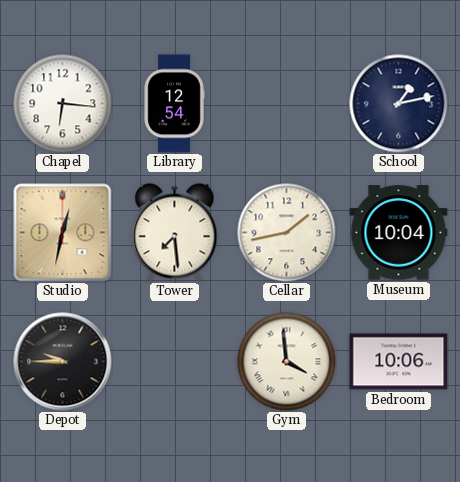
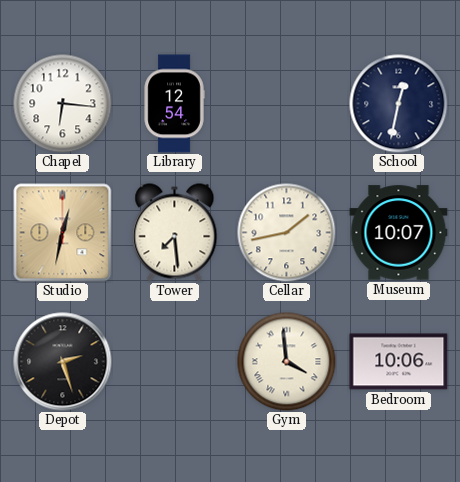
School: 1:13 -> 12:32
Museum: 10:04 -> 10:07
Depot: 9:45 -> 2:27
